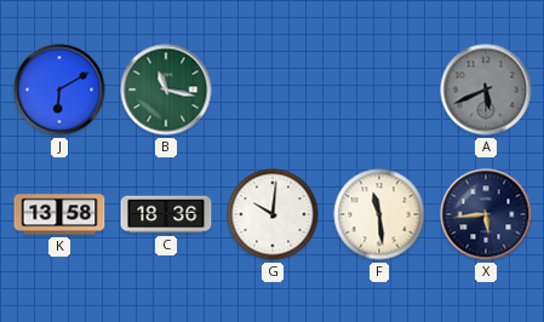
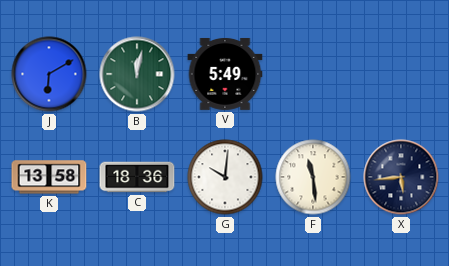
B: 11:17 -> 12:02
V: none -> 5:49
A: 5:41 -> none
